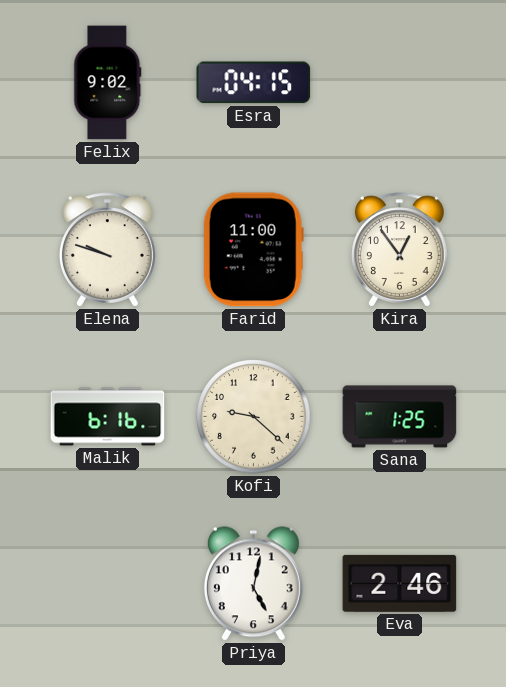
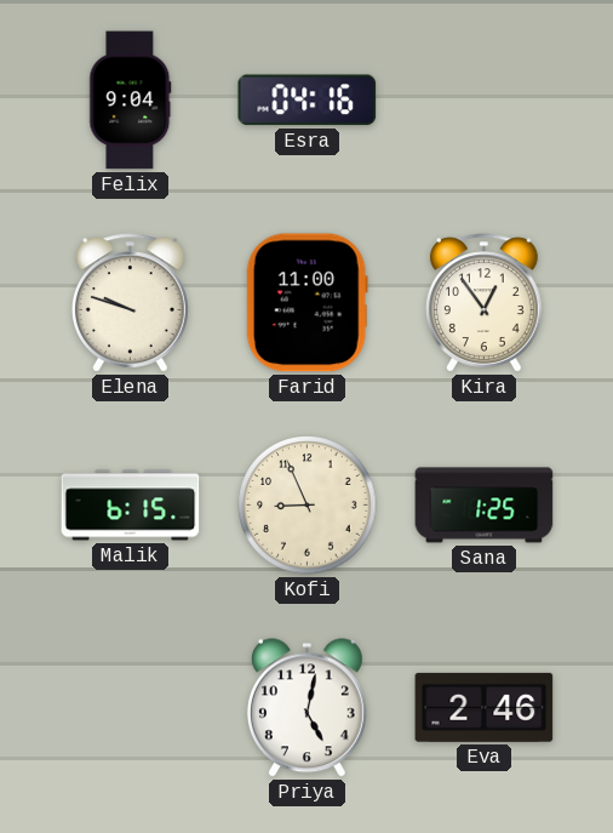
Felix: 9:02 -> 9:04
Esra: 04:15 -> 04:16
Malik: 6:16 -> 6:15
Kofi: 9:22 -> 8:56
